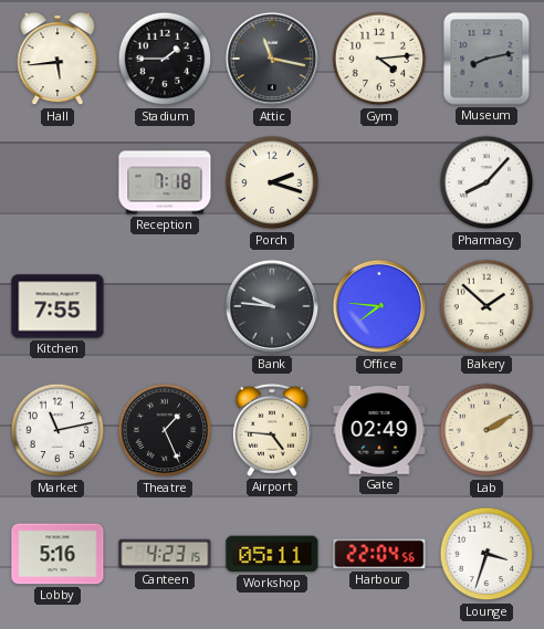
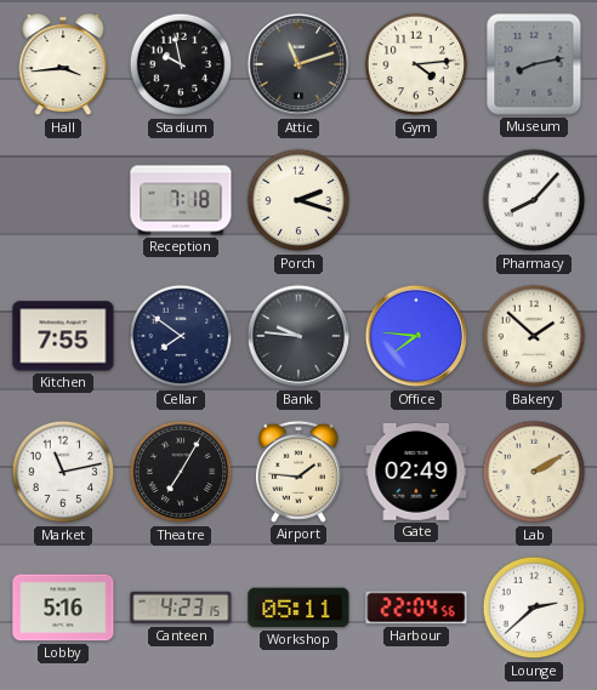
Hall: 5:44 -> 3:44
Stadium: 1:45 -> 9:58
Attic: 11:17 -> 11:12
Cellar: none -> 7:51
Theatre: 1:26 -> 7:05
Airport: 4:46 -> 1:46
Lounge: 3:33 -> 2:38
